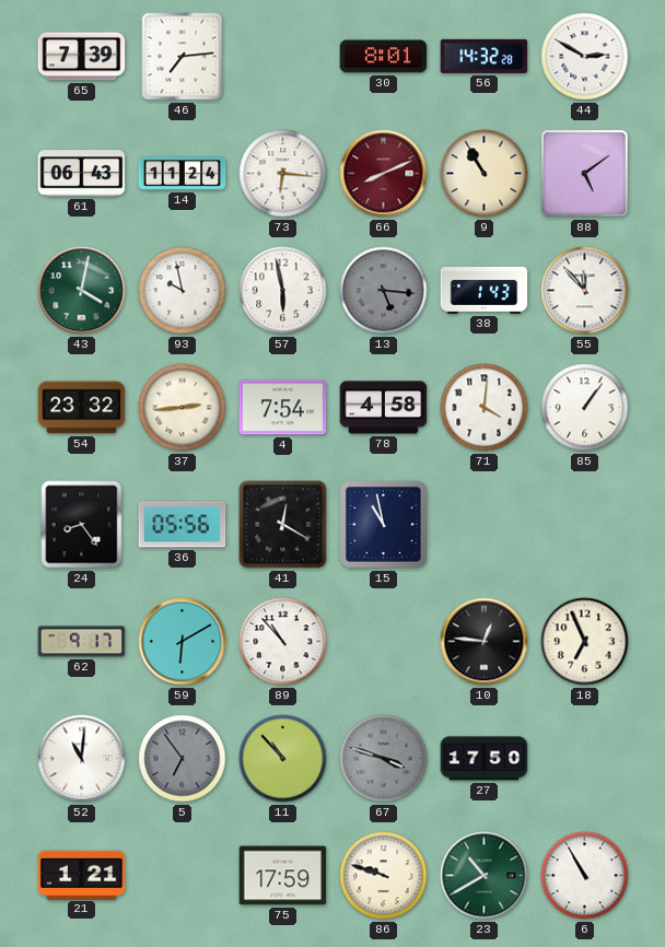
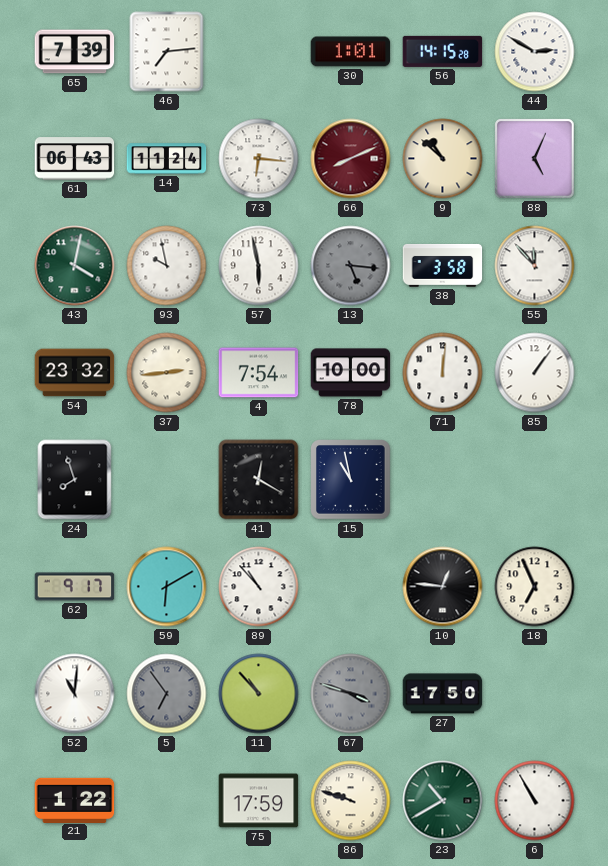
30: 8:01 -> 1:01
56: 14:32 -> 14:15
9: 10:55 -> 10:52
88: 5:09 -> 5:04
38: 1:43 -> 3:58
78: 4:58 -> 10:00
71: 4:01 -> 12:01
24: 8:24 -> 7:57
36: 05:56 -> none
21: 1:21 -> 1:22
